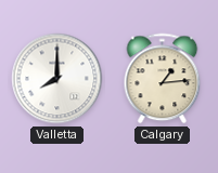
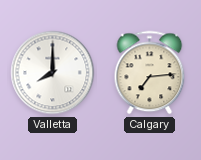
Calgary: 1:14 -> 7:14
